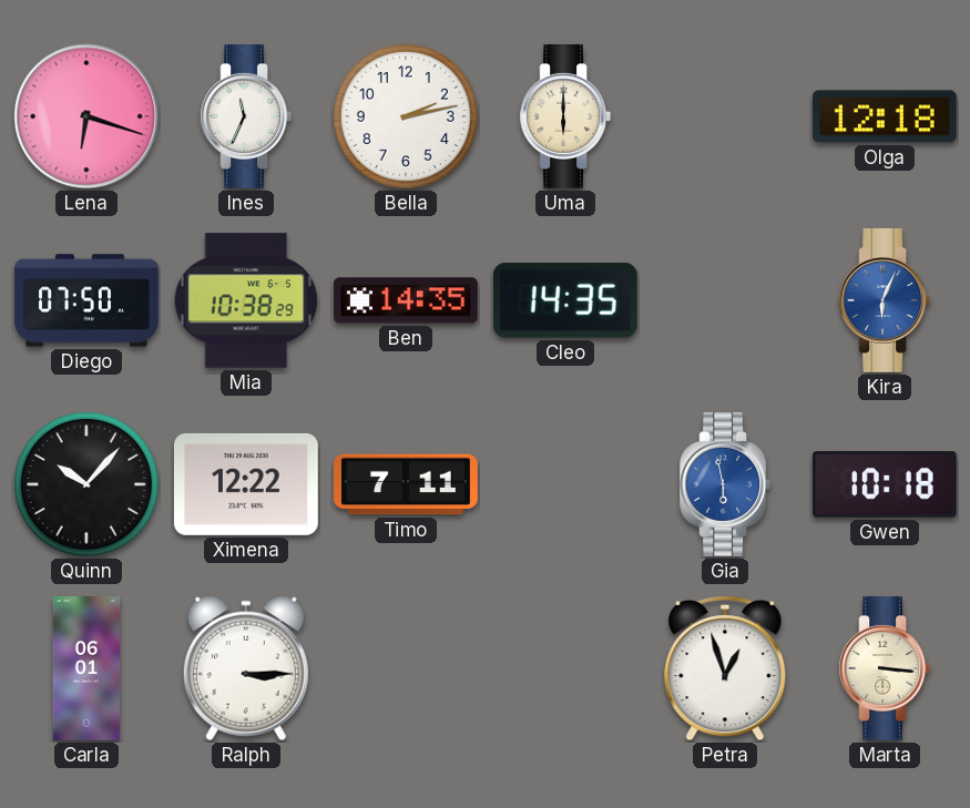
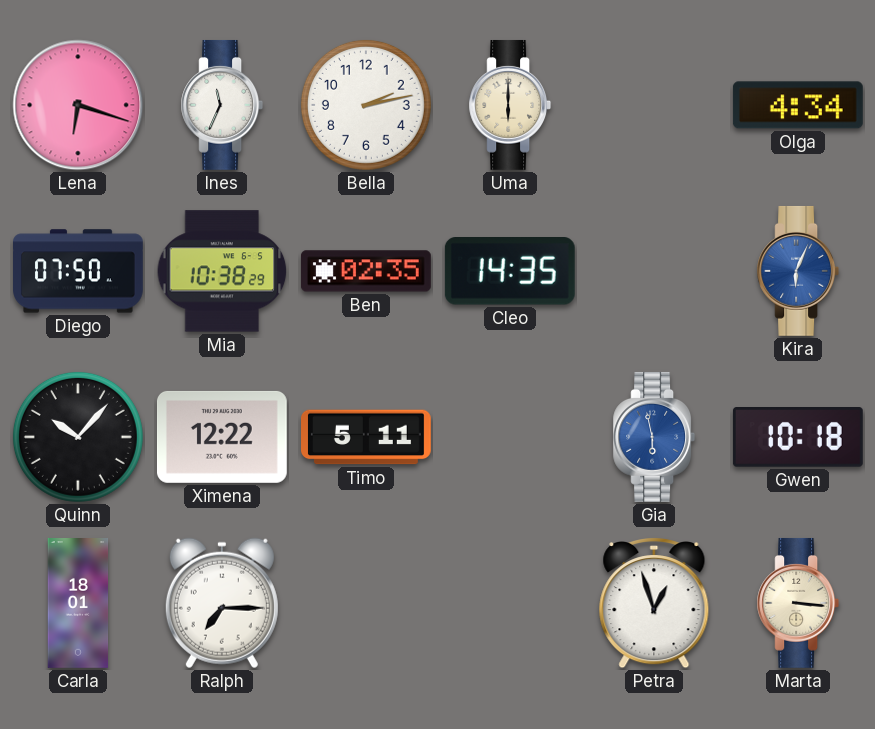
Olga: 12:18 -> 4:34
Ben: 14:35 -> 02:35
Timo: 7:11 -> 5:11
Carla: 06:01 -> 18:01
Ralph: 3:15 -> 7:15
